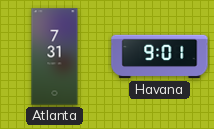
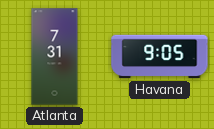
Havana: 9:01 -> 9:05
